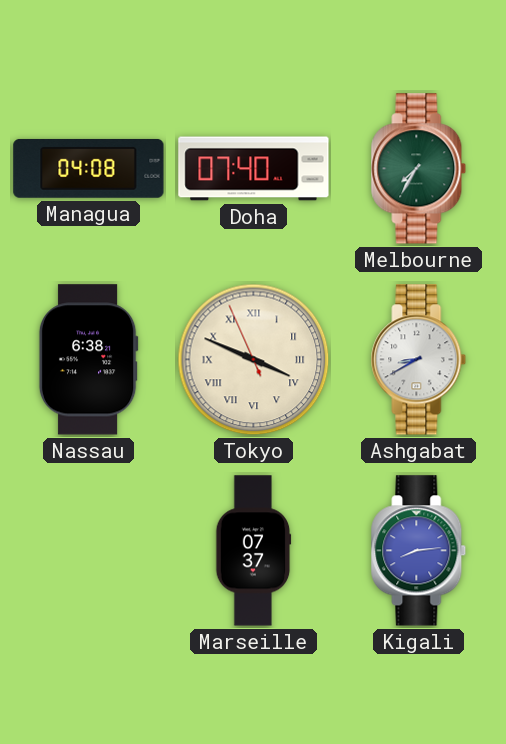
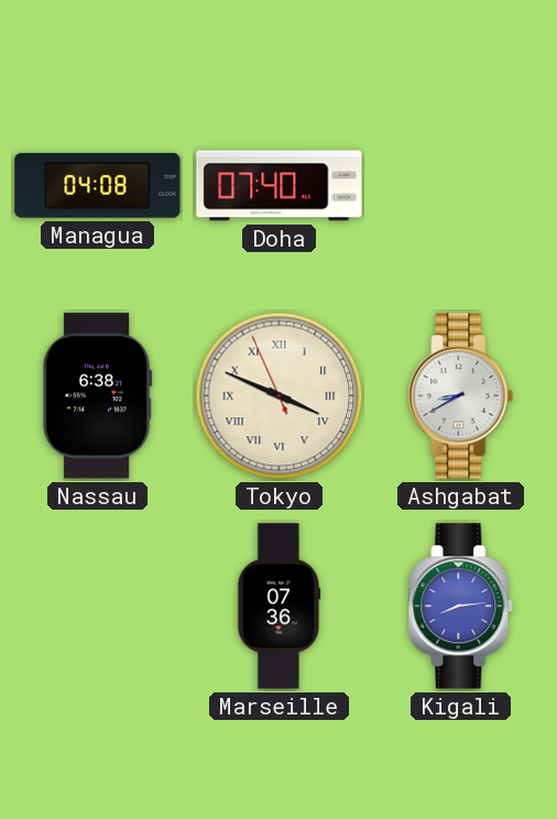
Melbourne: 7:35 -> none
Marseille: 07:37 -> 07:36
